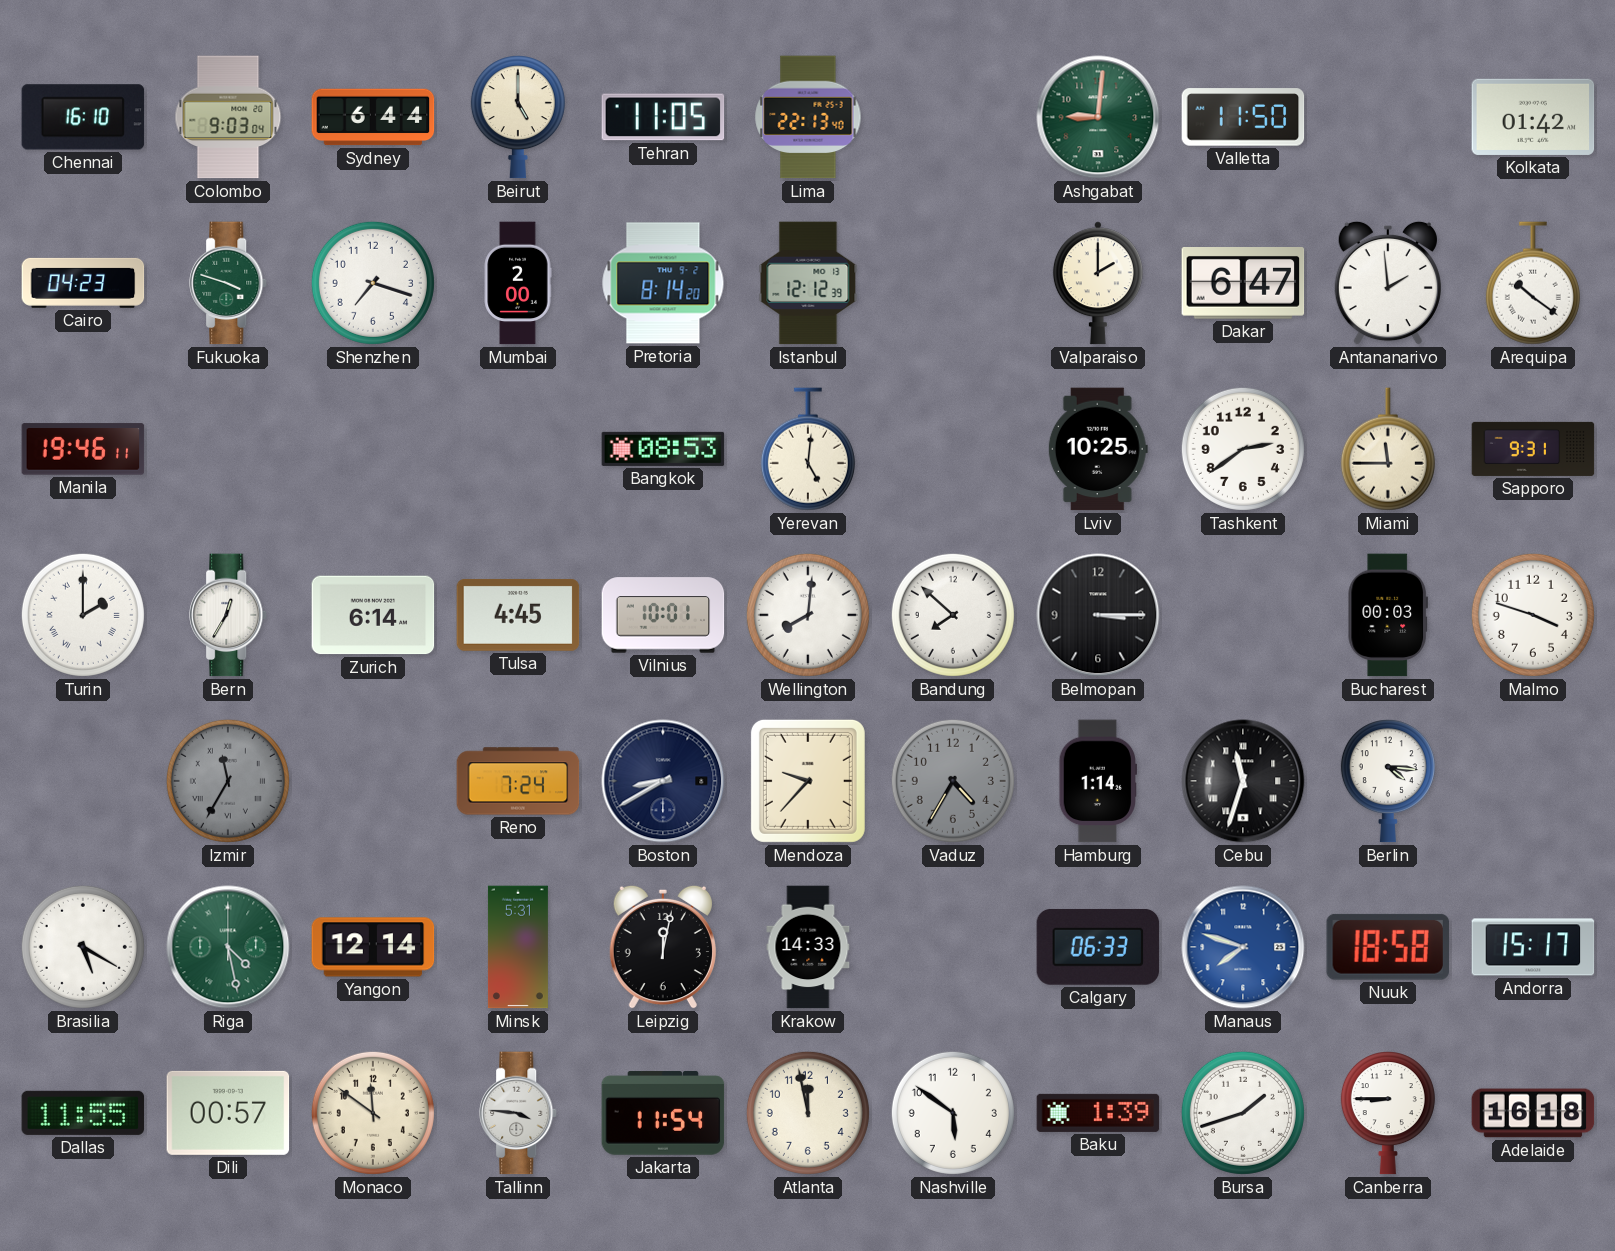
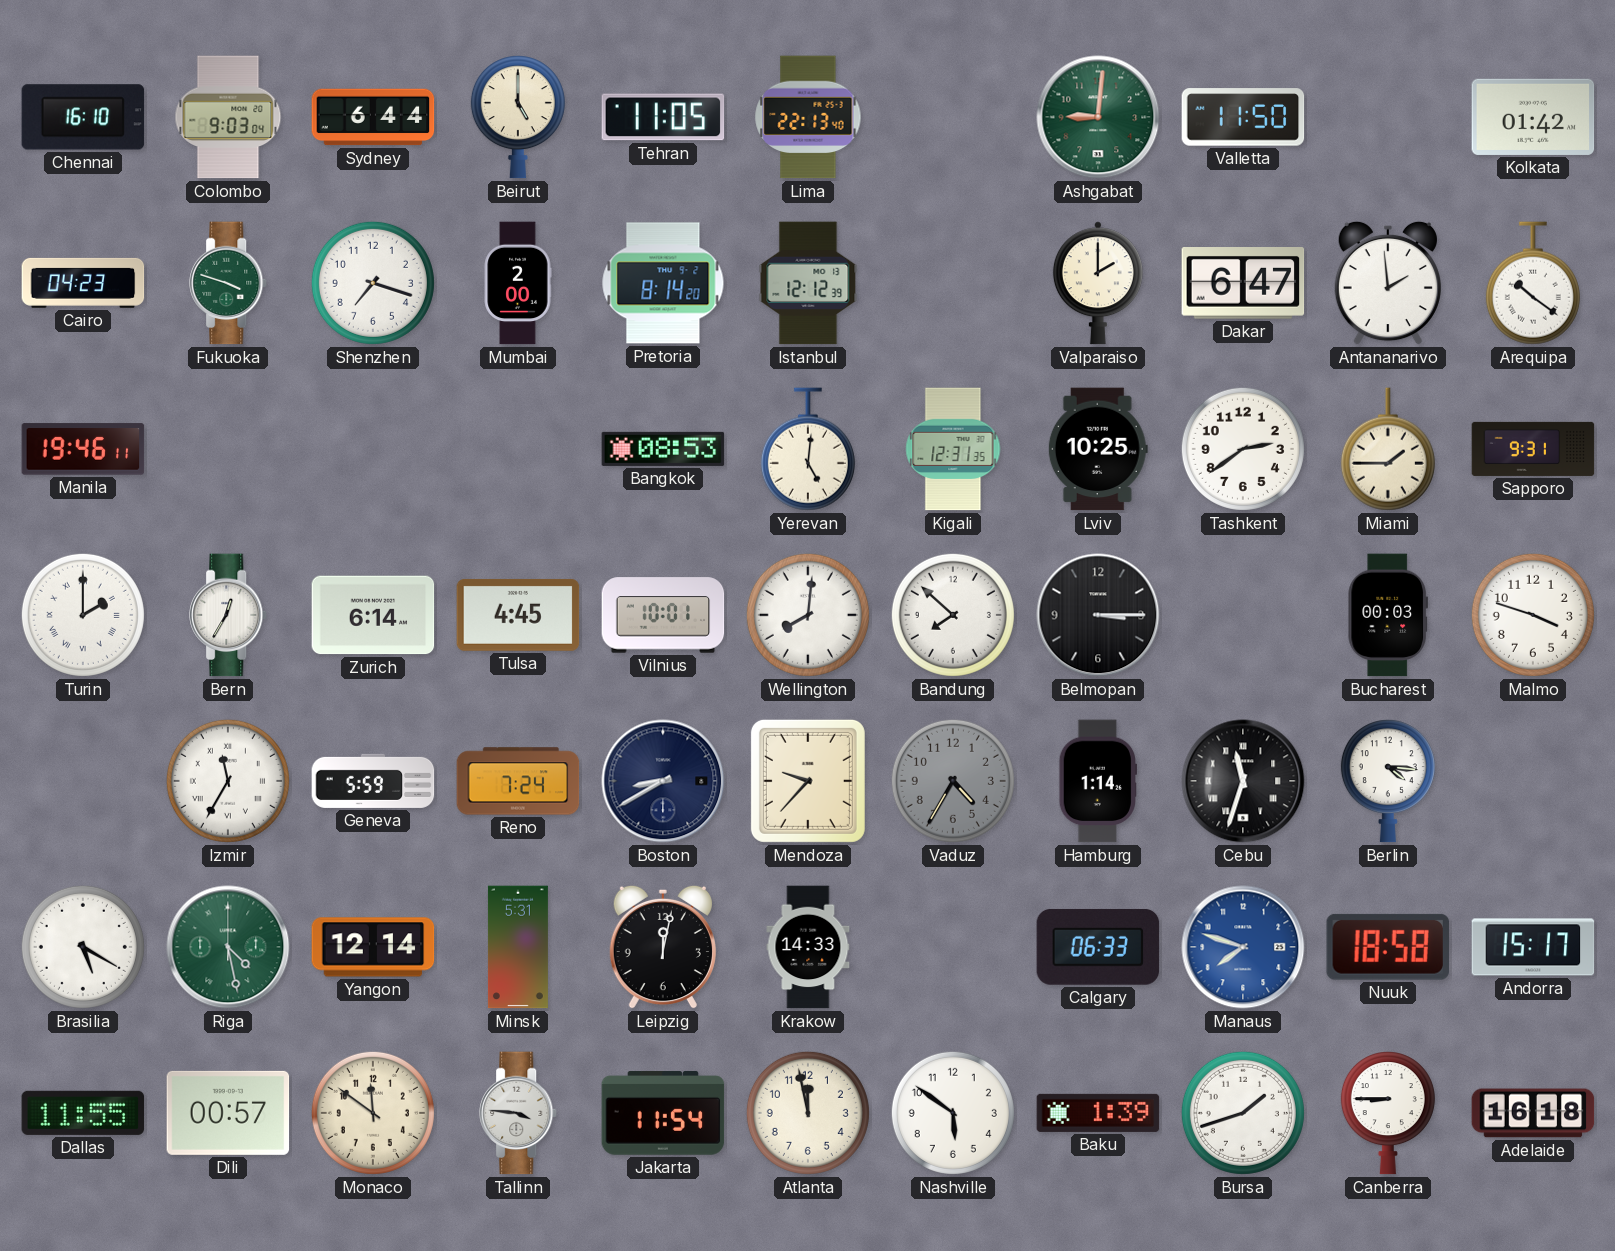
Kigali: none -> 12:31
Miami: 11:45 -> 1:45
Izmir dial: grey -> white
Geneva: none -> 5:59
